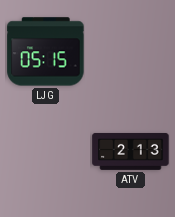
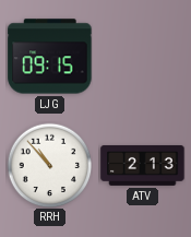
LJG: 05:15 -> 09:15
RRH: none -> 10:53
